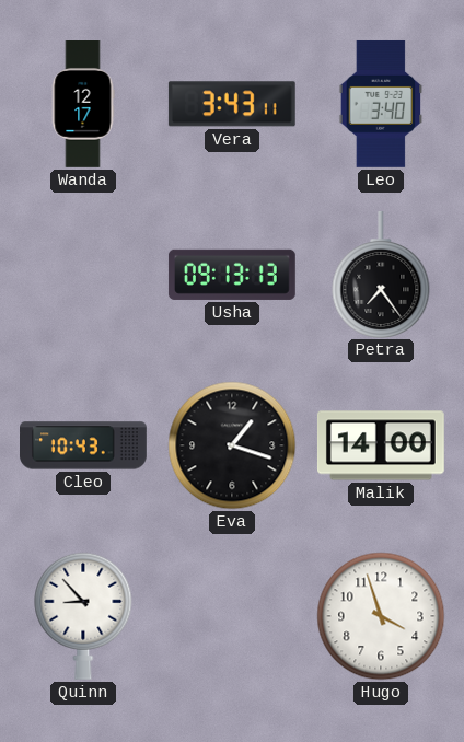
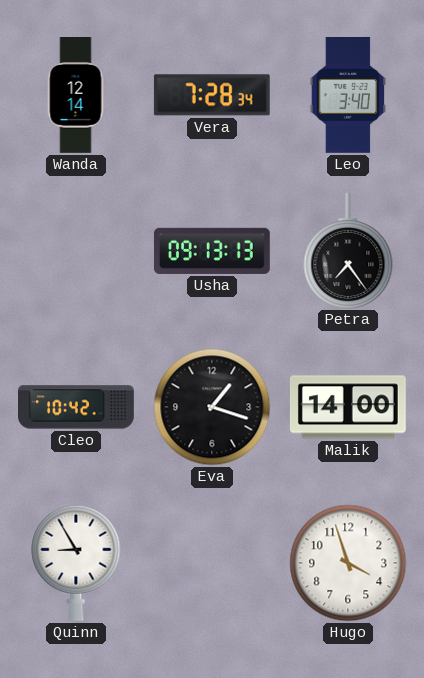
Wanda: 12:17 -> 12:14
Vera: 3:43 -> 7:28
Cleo: 10:43 -> 10:42
Quinn: 8:53 -> 8:55
